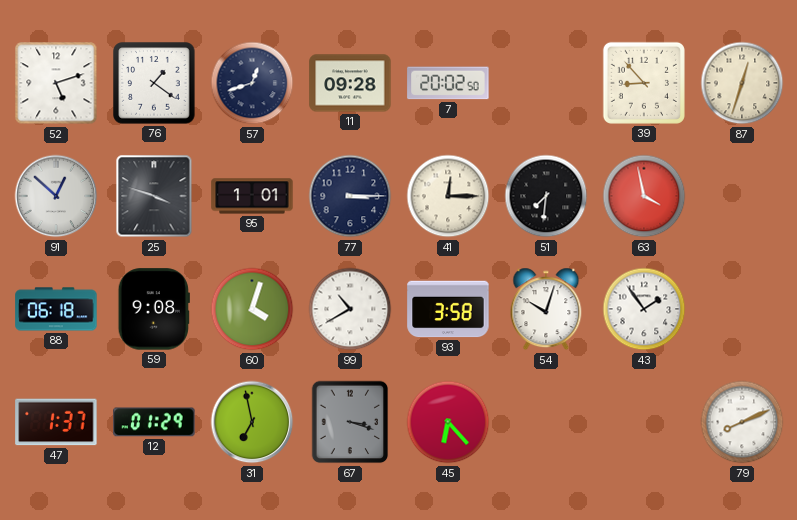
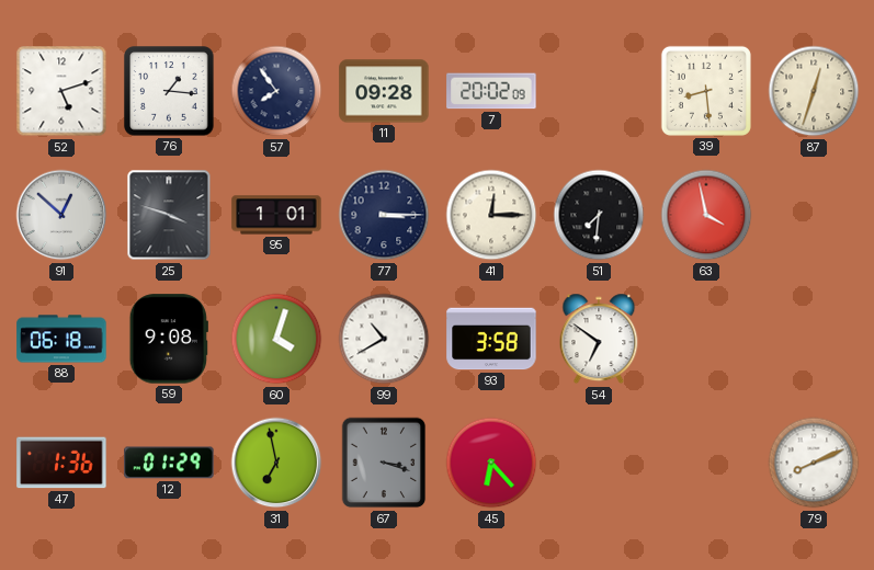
76: 1:21 -> 1:16
57: 12:42 -> 7:54
7: 20:02:50 -> 20:02:09
39: 8:53 -> 8:29
54: 10:03 -> 6:51
43: 1:54 -> none
47: 1:37 -> 1:36
